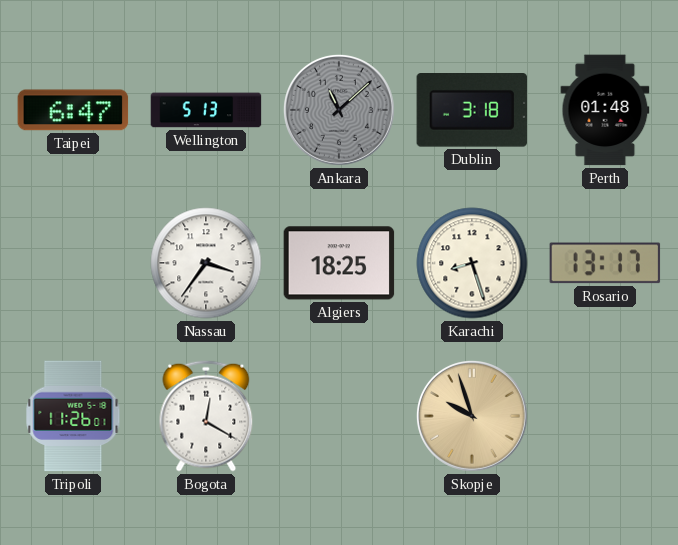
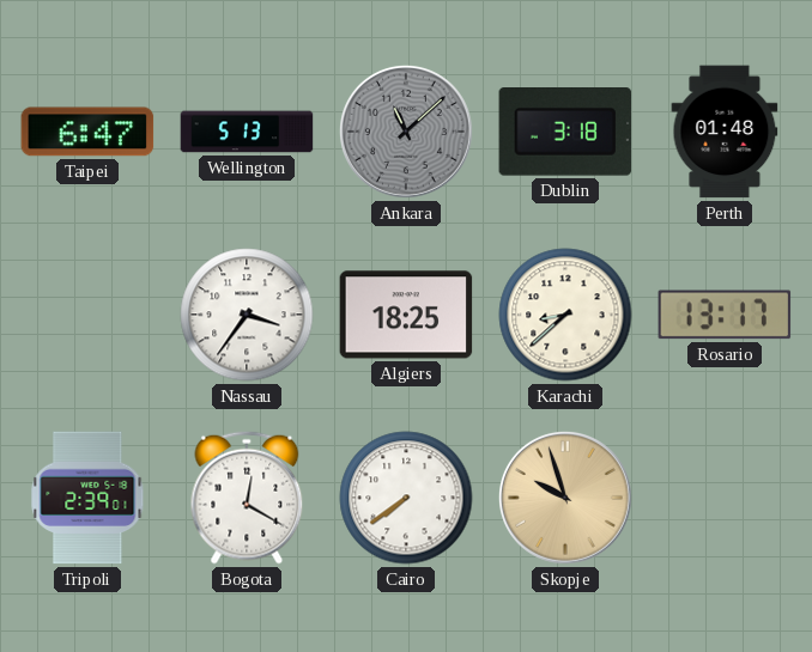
Karachi: 8:27 -> 8:38
Tripoli: 11:26 -> 2:39
Cairo: none -> 7:39
